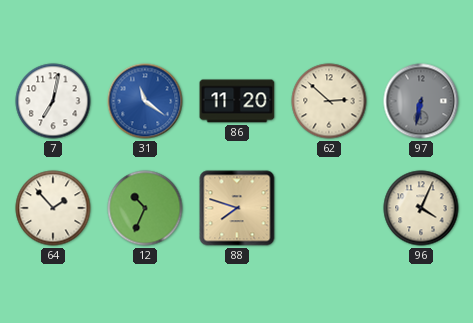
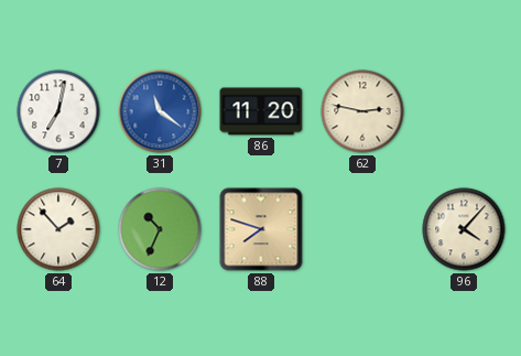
62: 2:52 -> 2:47
97: 6:32 -> none
96: 4:04 -> 4:07
